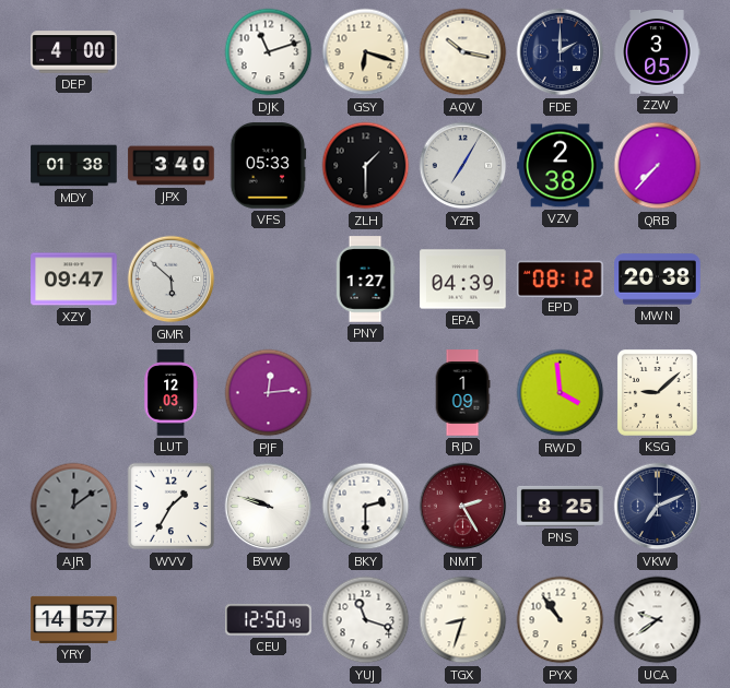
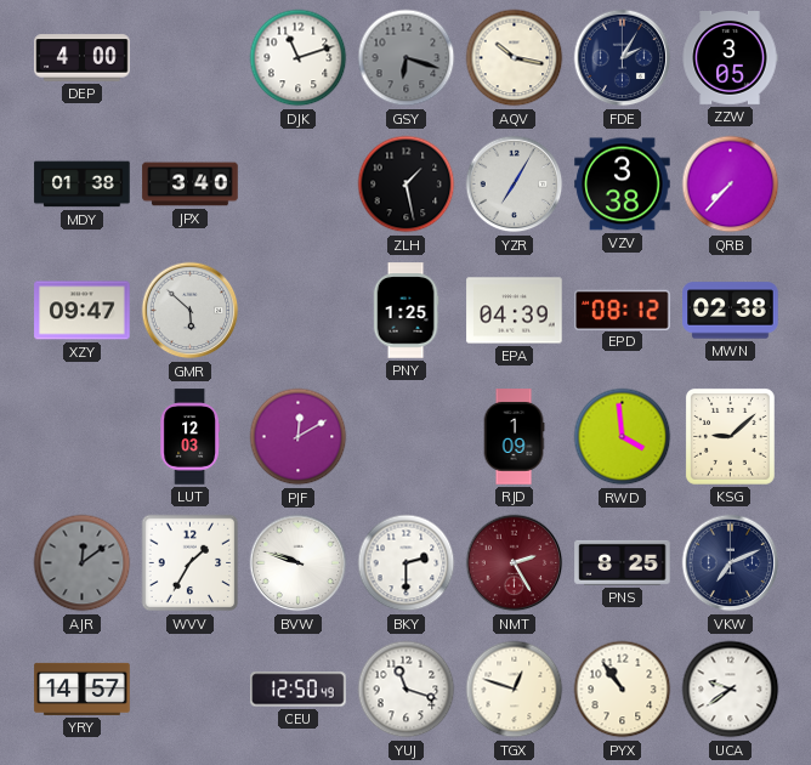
GSY dial: cream -> grey
FDE: 2:00 -> 2:05
VFS: 05:33 -> none
ZLH: 1:30 -> 1:28
VZV: 2:38 -> 3:38
PNY: 1:27 -> 1:25
MWN: 20:38 -> 02:38
PJF: 12:14 -> 12:10
TGX: 8:33 -> 12:48
